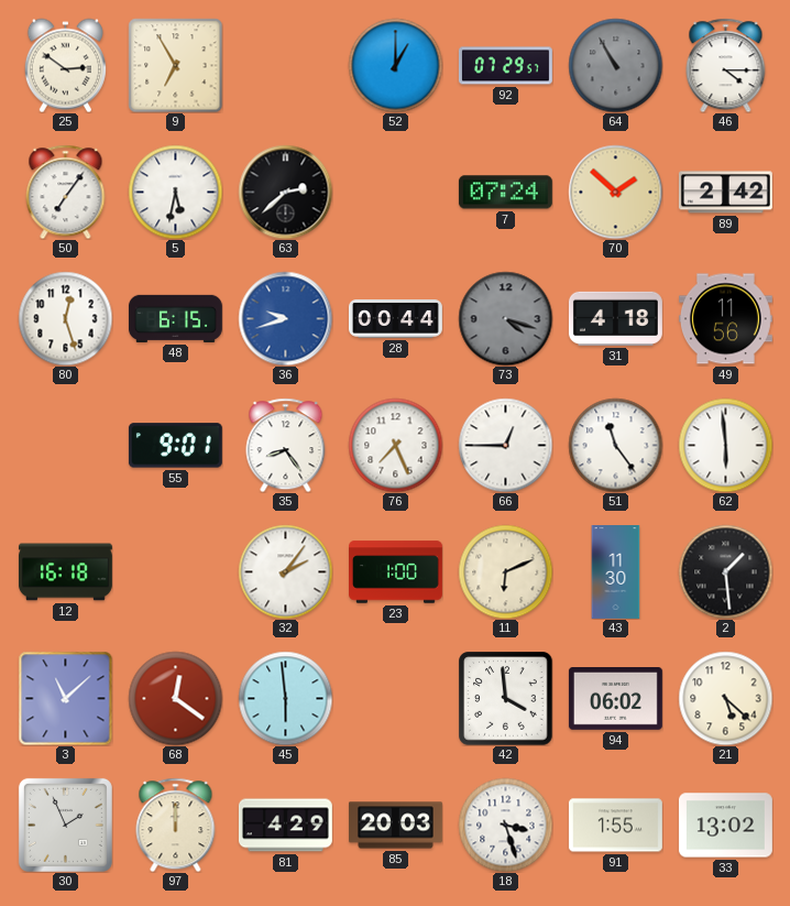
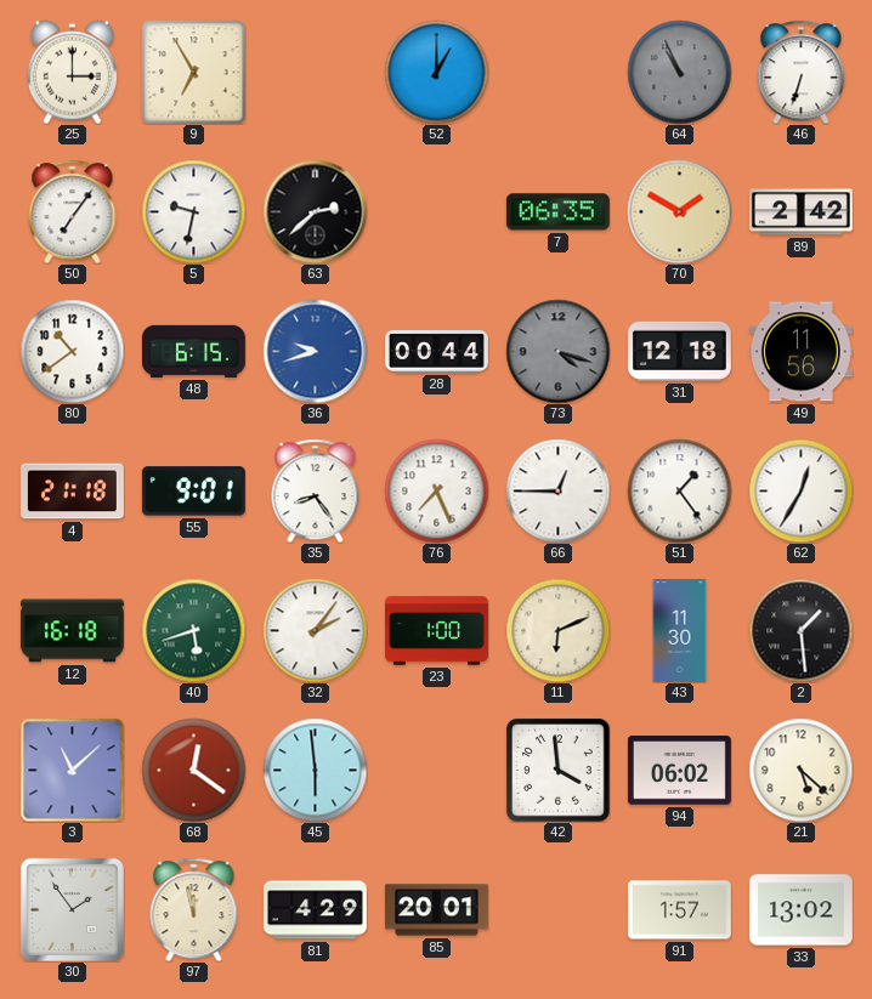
25: 2:51 -> 3:00
92: 07:29 -> none
64: 10:55 -> 10:56
46: 4:15 -> 6:33
5: 5:32 -> 9:32
7: 07:24 -> 06:35
70: 1:52 -> 1:50
80: 12:27 -> 10:39
31: 4:18 -> 12:18
4: none -> 21:18
51: 11:24 -> 1:24
62: 5:59 -> 12:35
40: none -> 5:42
30: 1:56 -> 1:54
97: 12:00 -> 11:58
85: 20:03 -> 20:01
18: 3:27 -> none
91: 1:55 -> 1:57
